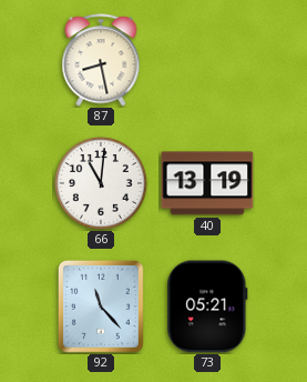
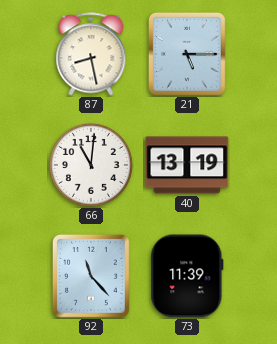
21: none -> 5:15
73: 05:21 -> 11:39
